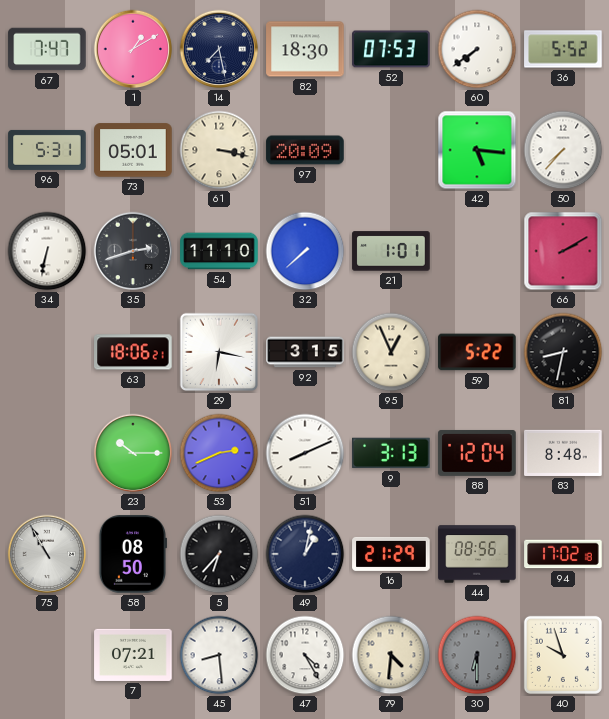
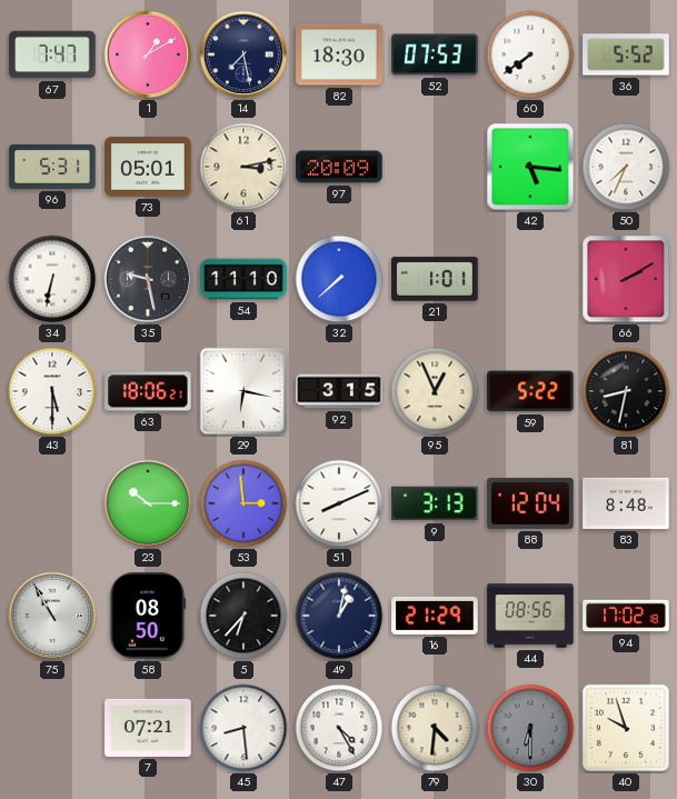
61: 3:17 -> 3:13
50: 7:37 -> 7:34
35: 2:42 -> 9:28
43: none -> 5:30
53: 2:41 -> 2:59
